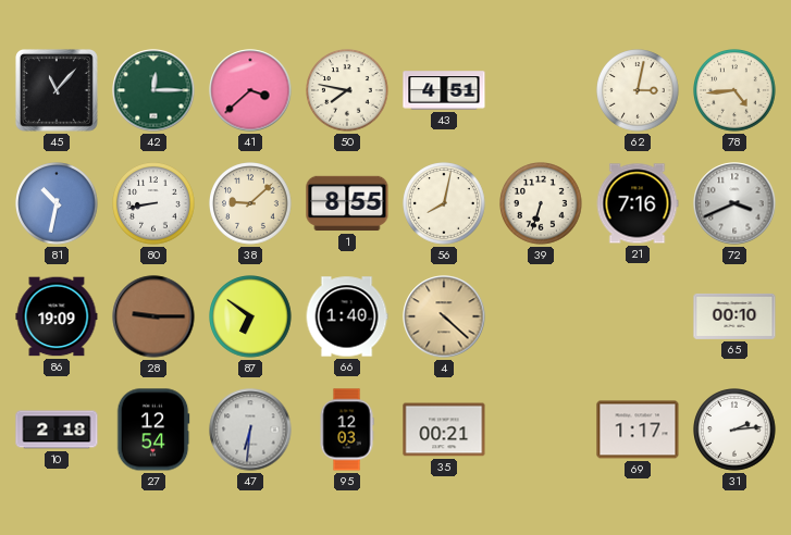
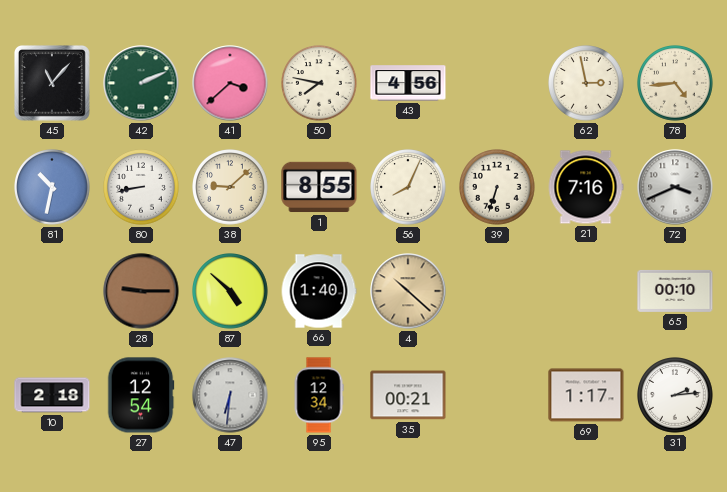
42: 12:15 -> 2:11
43: 4:51 -> 4:56
62: 3:02 -> 2:58
56: 8:02 -> 8:04
86: 19:09 -> none
87: 6:51 -> 4:52
4: 4:22 -> 10:22
95: 12:03 -> 12:34
